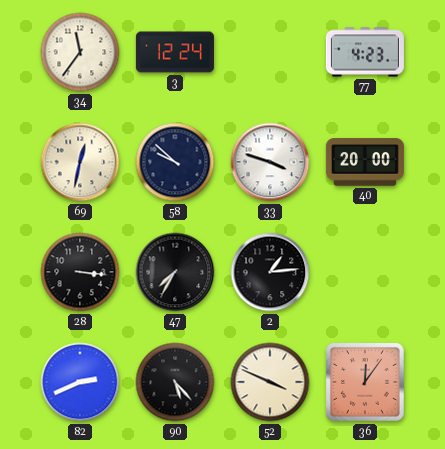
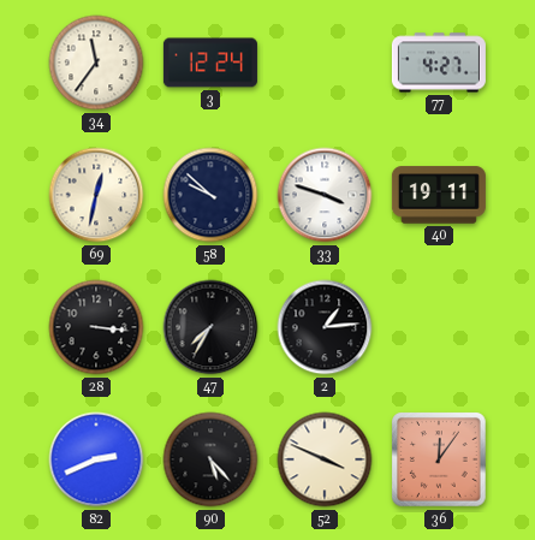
77: 4:23 -> 4:27
40: 20:00 -> 19:11
